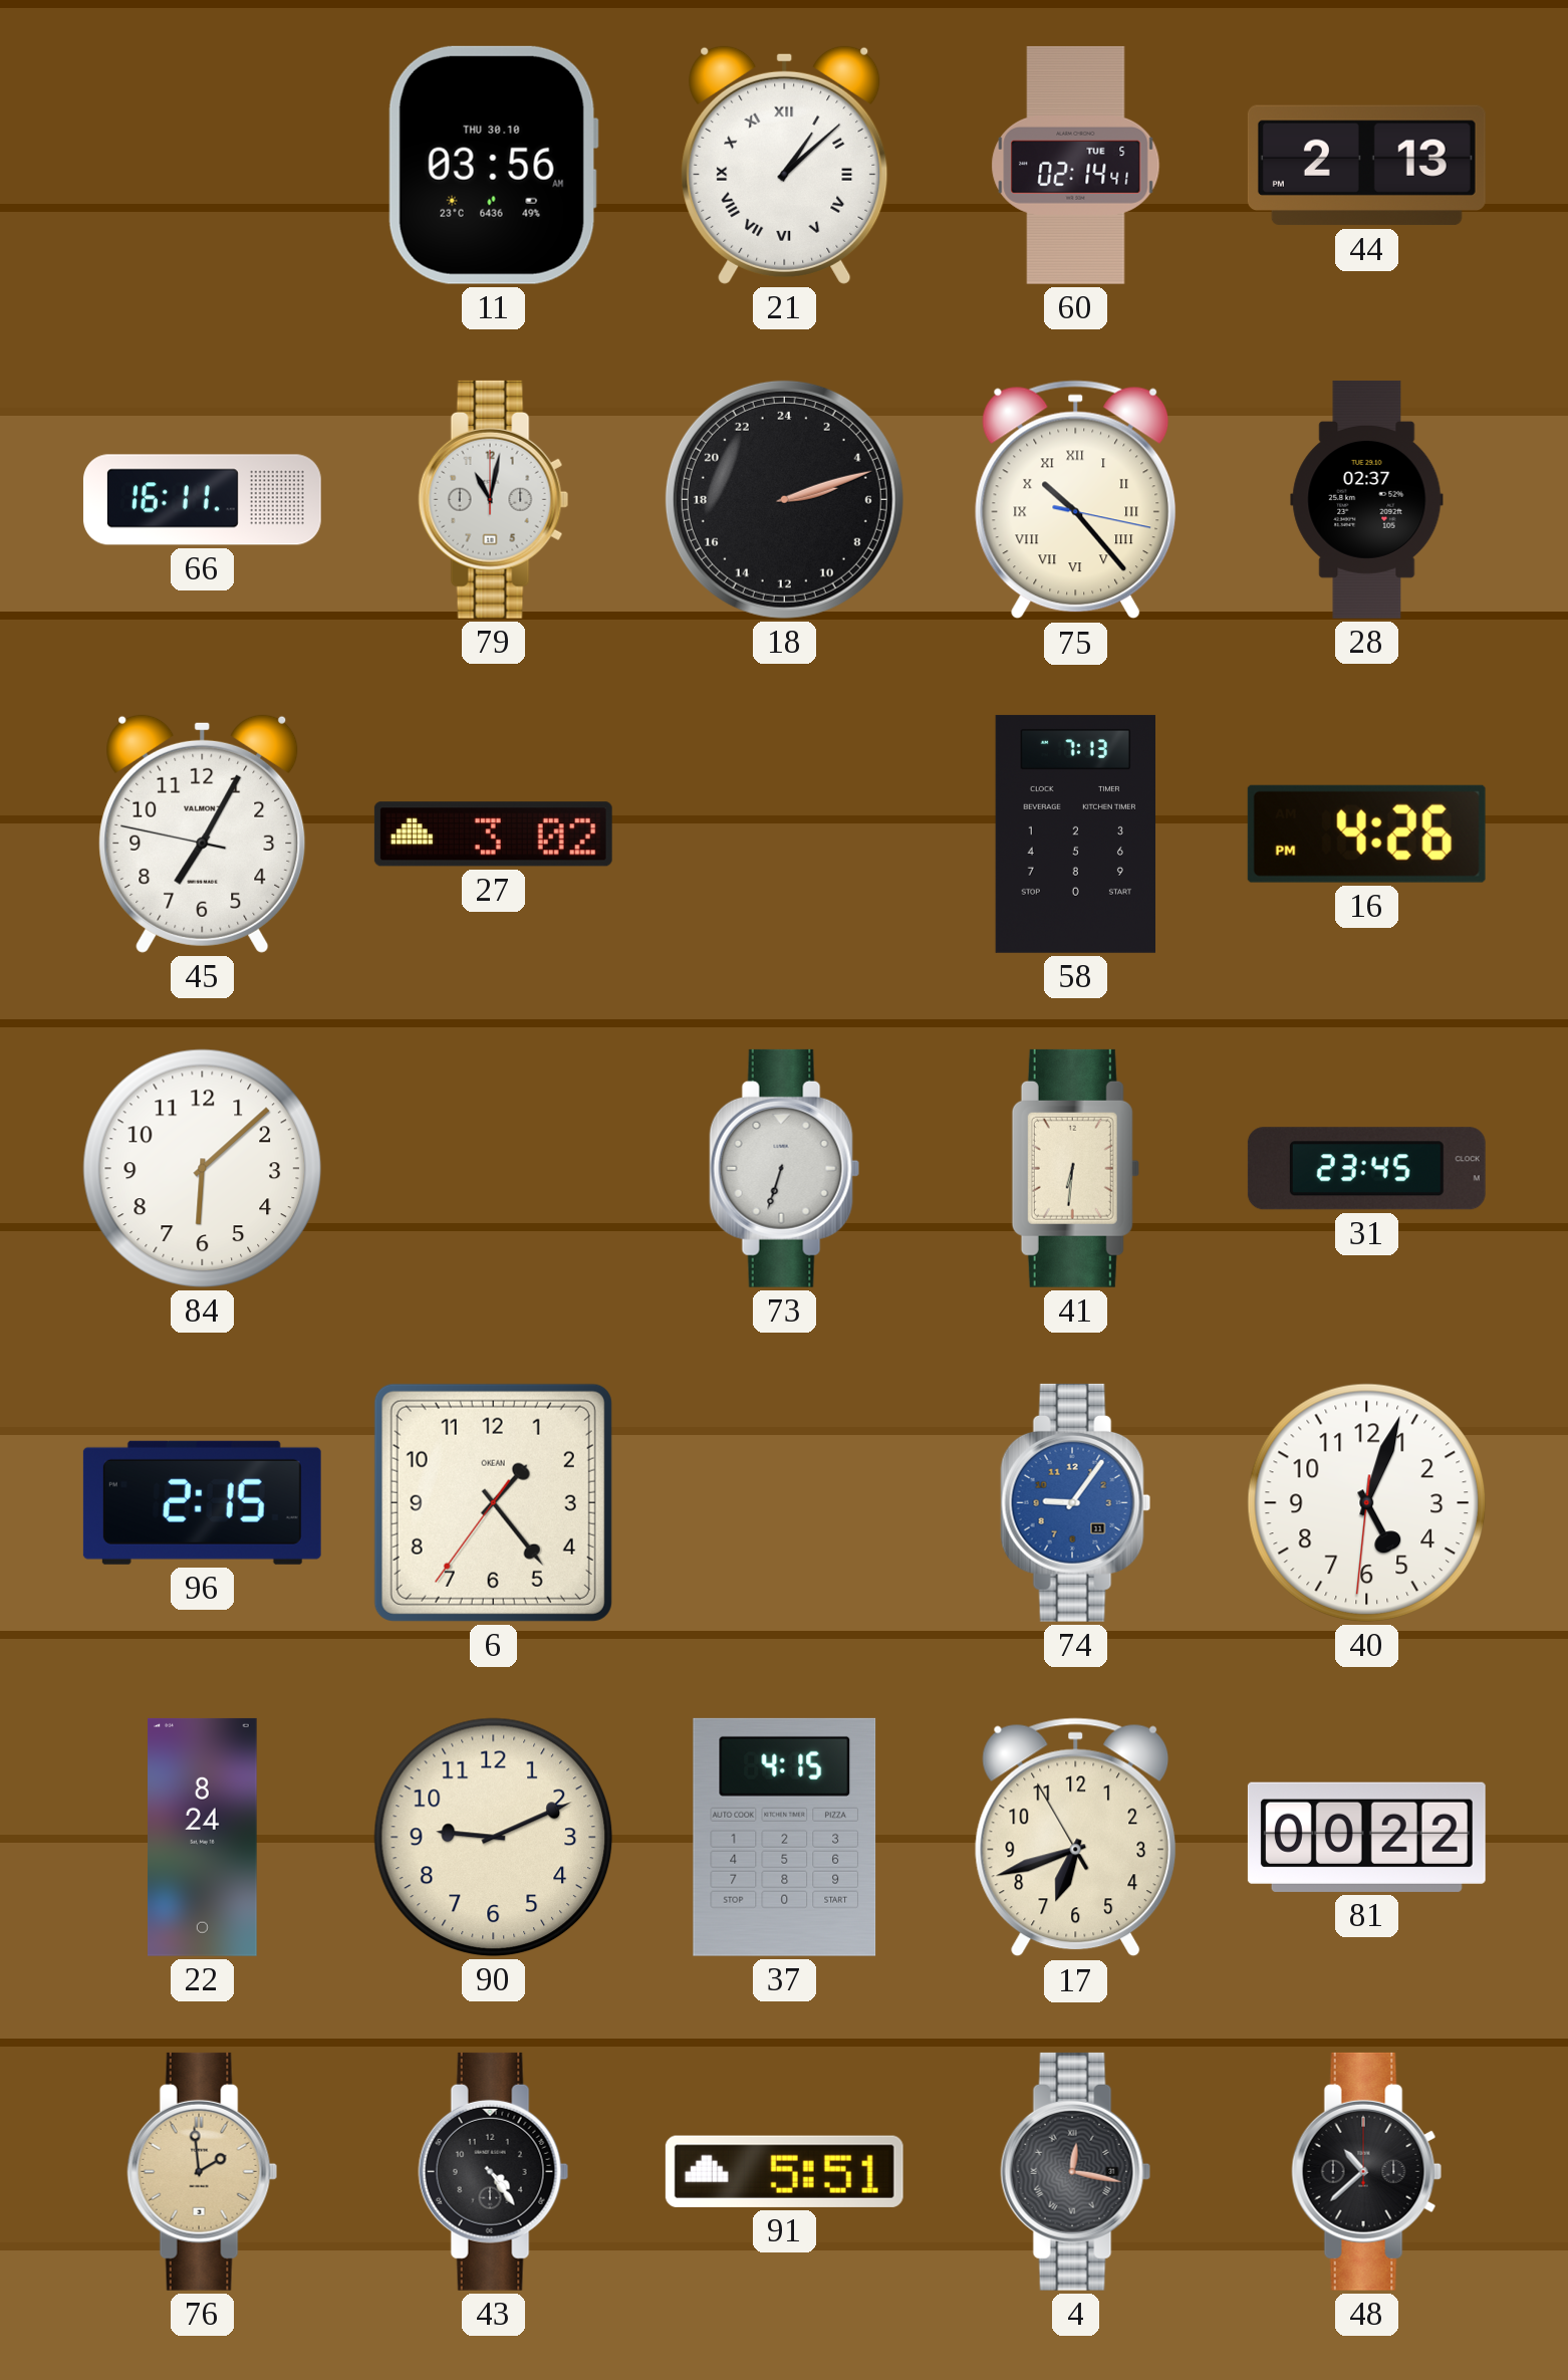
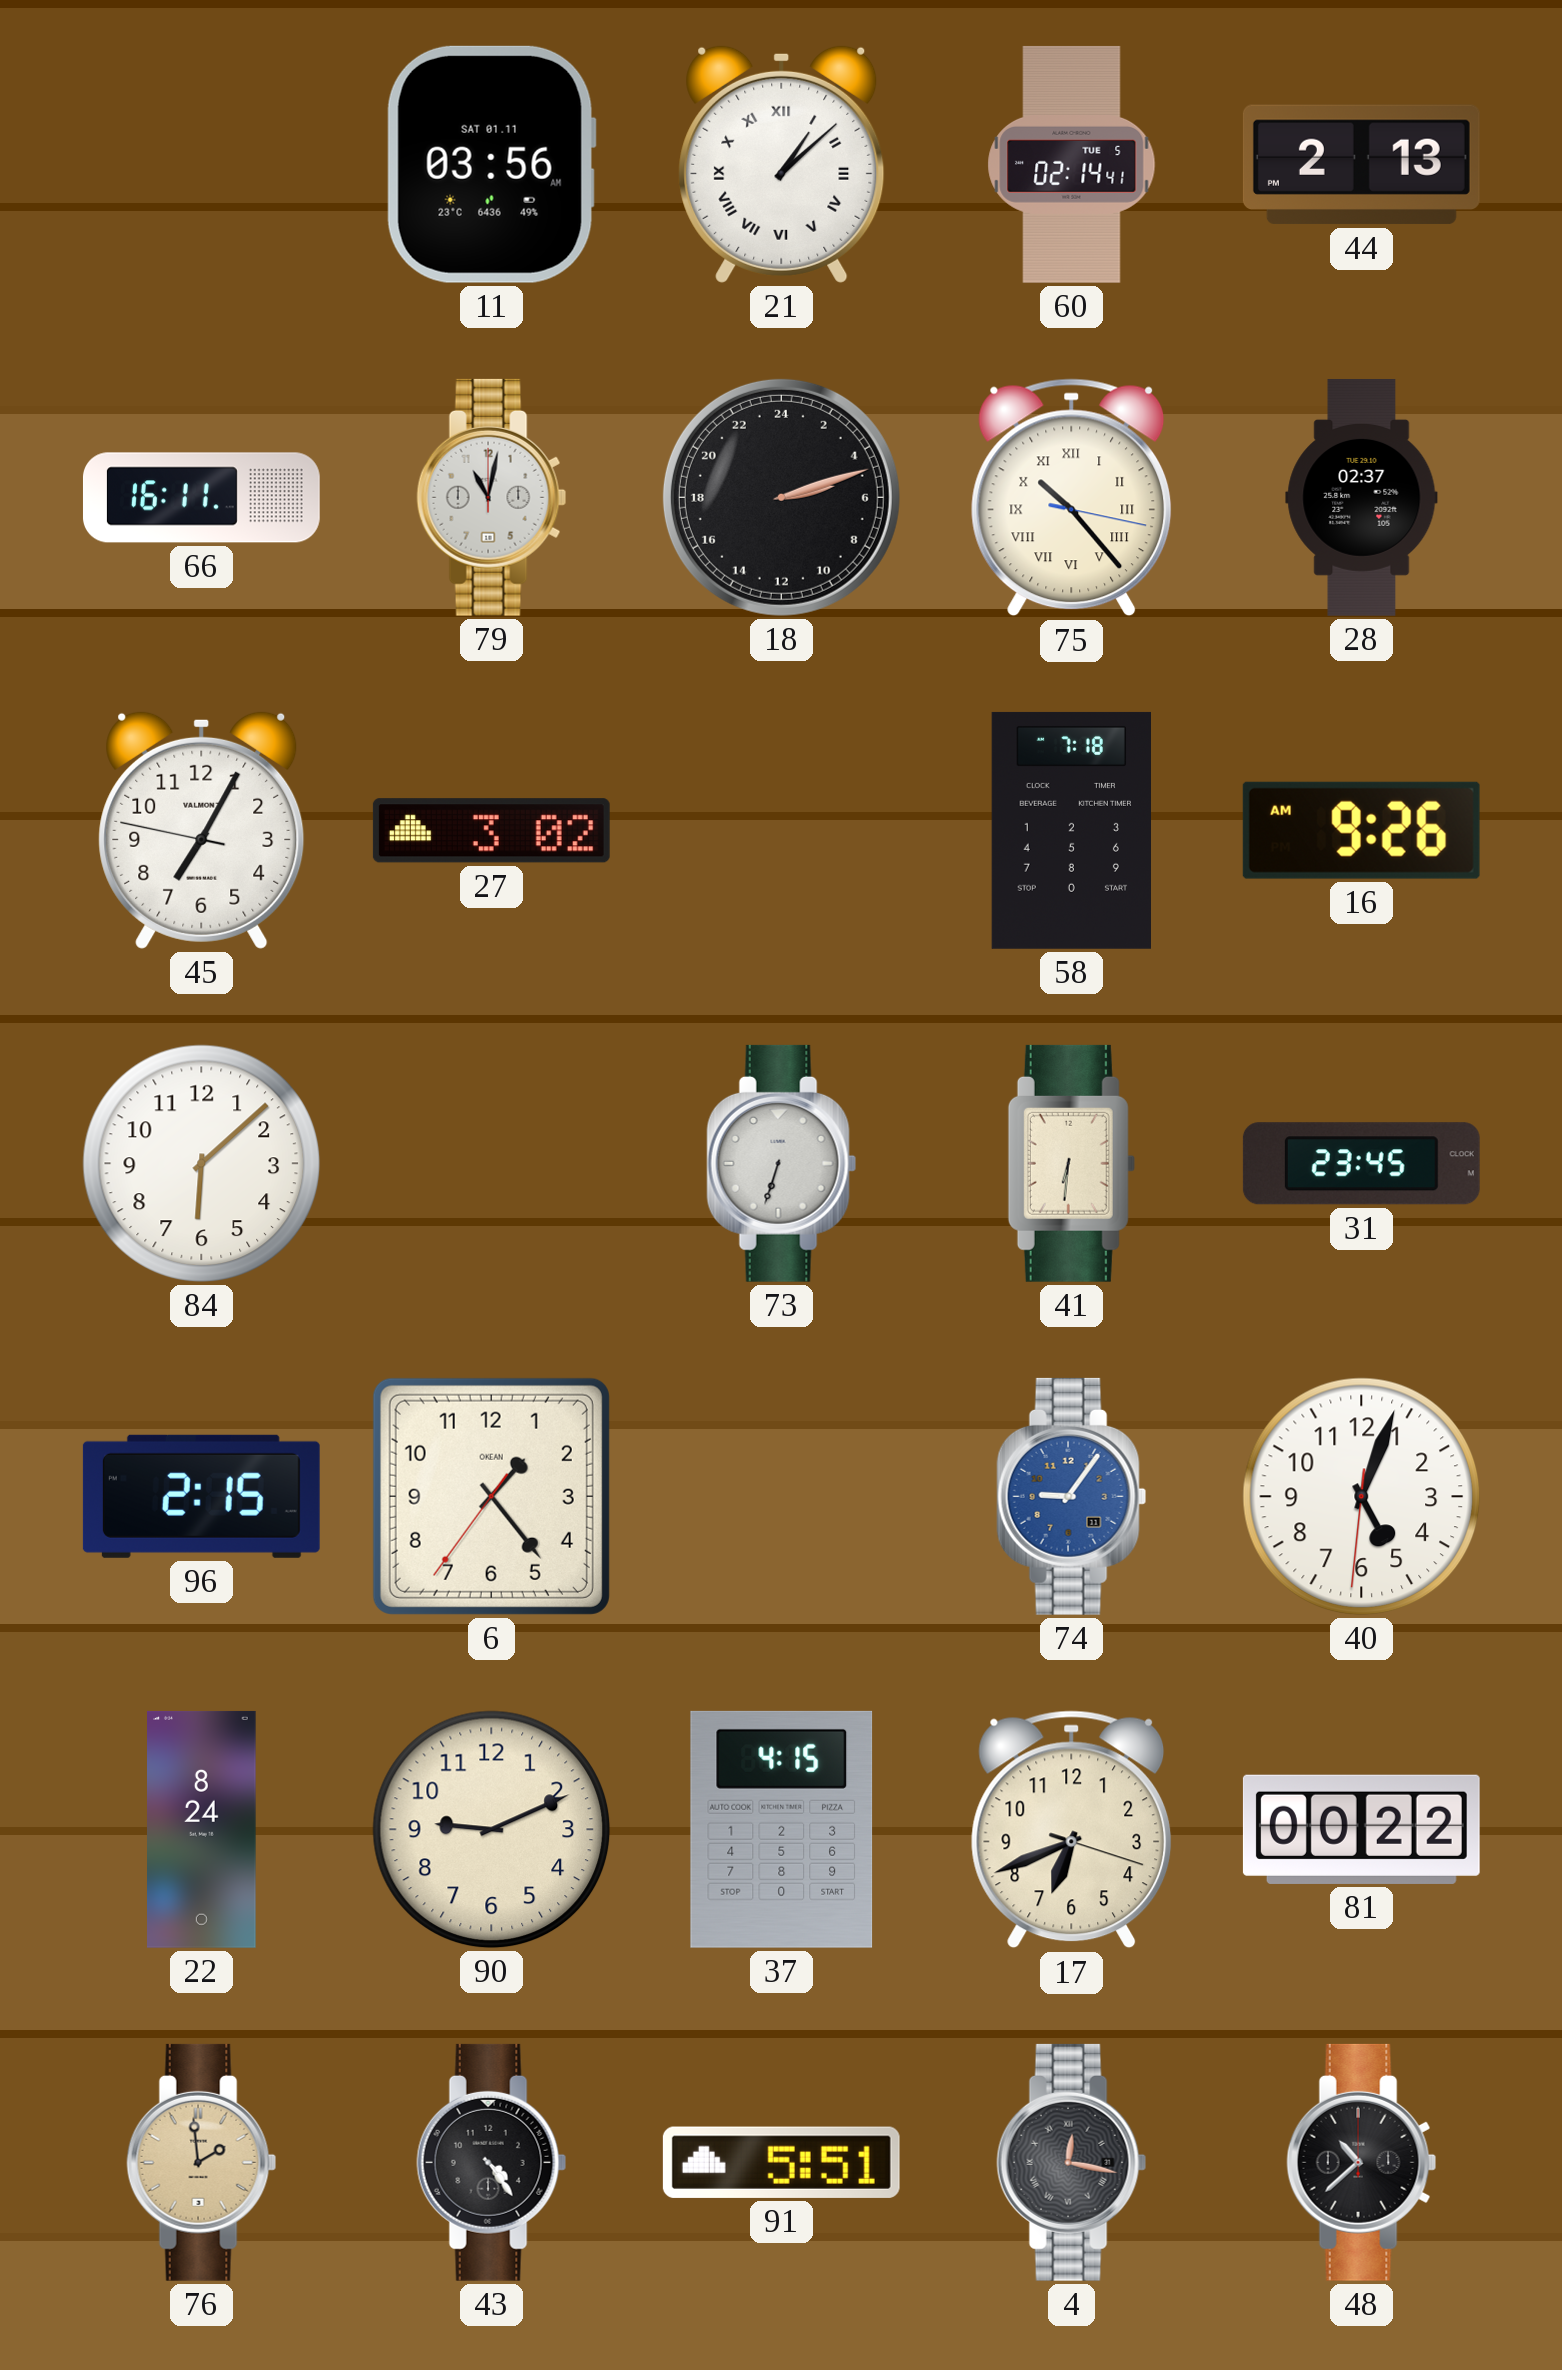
11 date: THU 30.10 -> SAT 01.11
58: 7:13 -> 7:18
16: 4:26 -> 9:26
17: 6:41:55 -> 6:41:18
